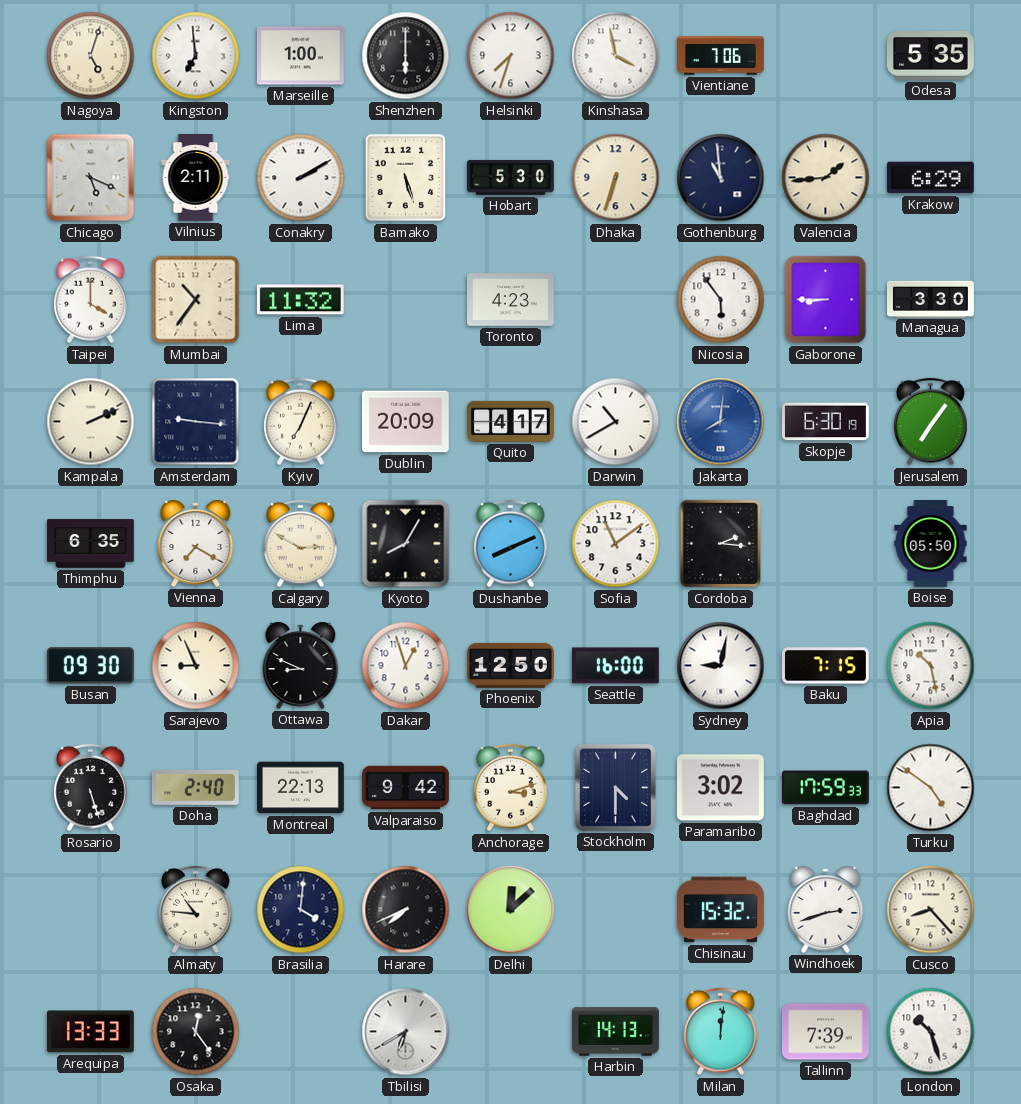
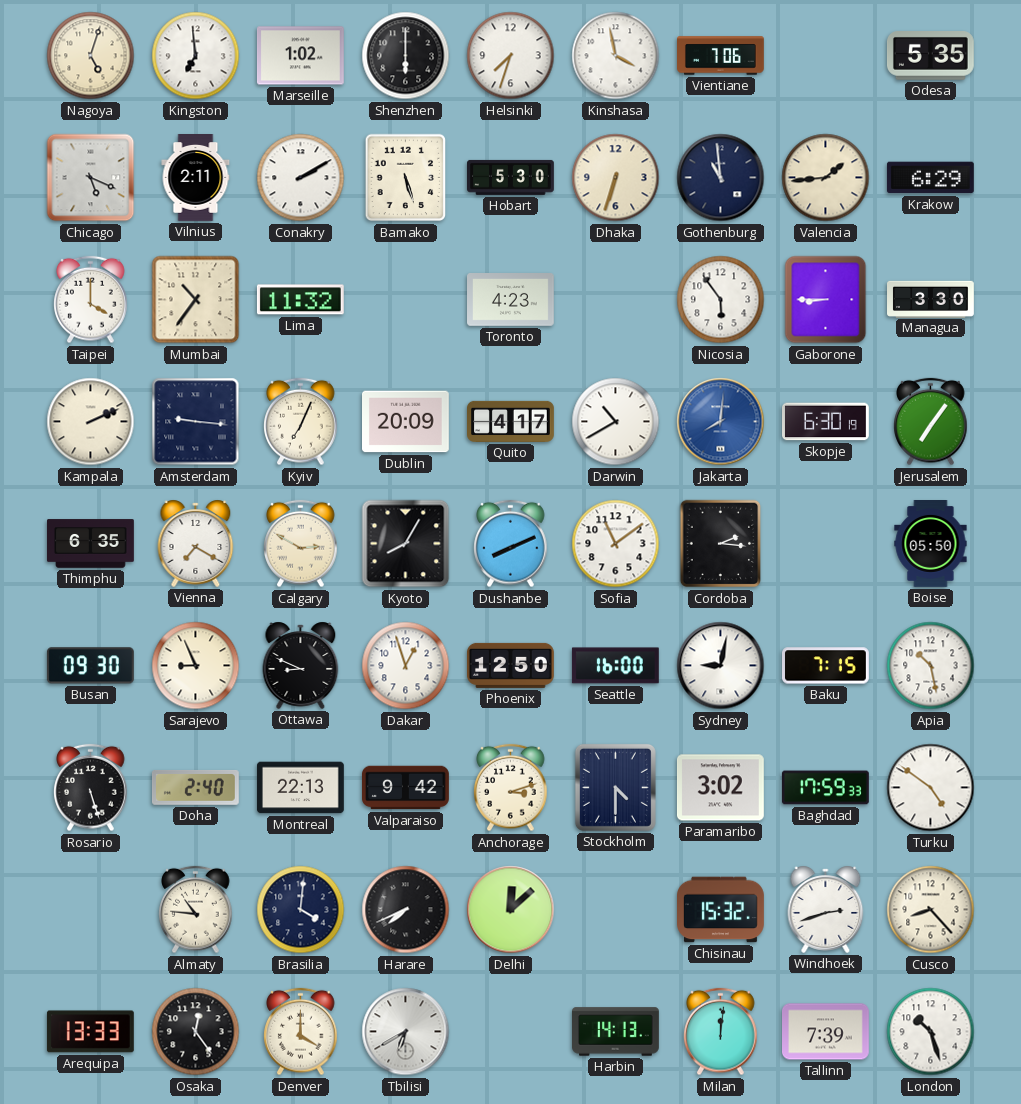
Marseille: 1:00 -> 1:02
Denver: none -> 4:00
